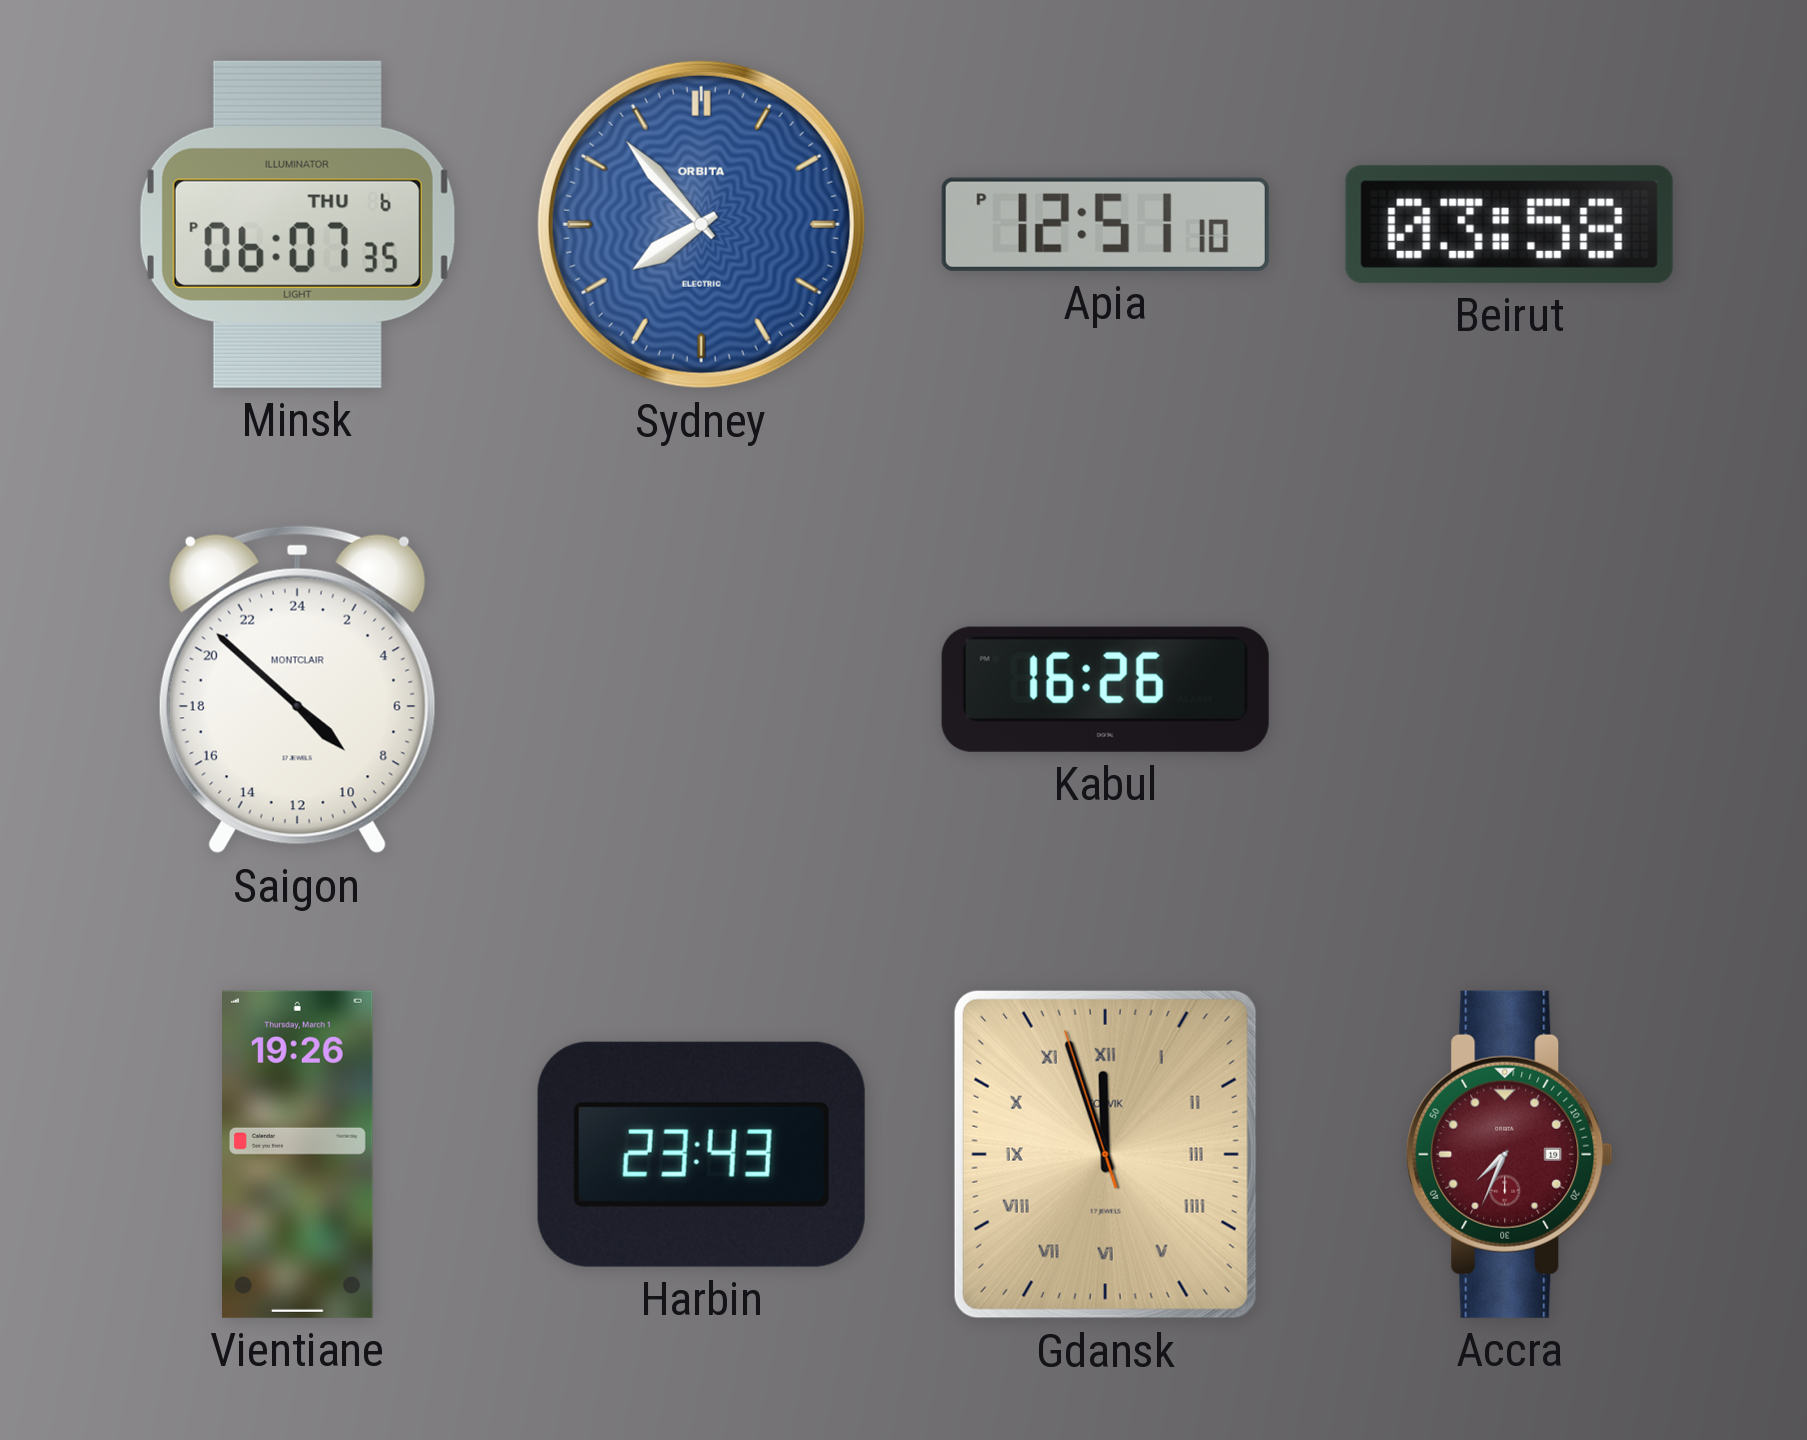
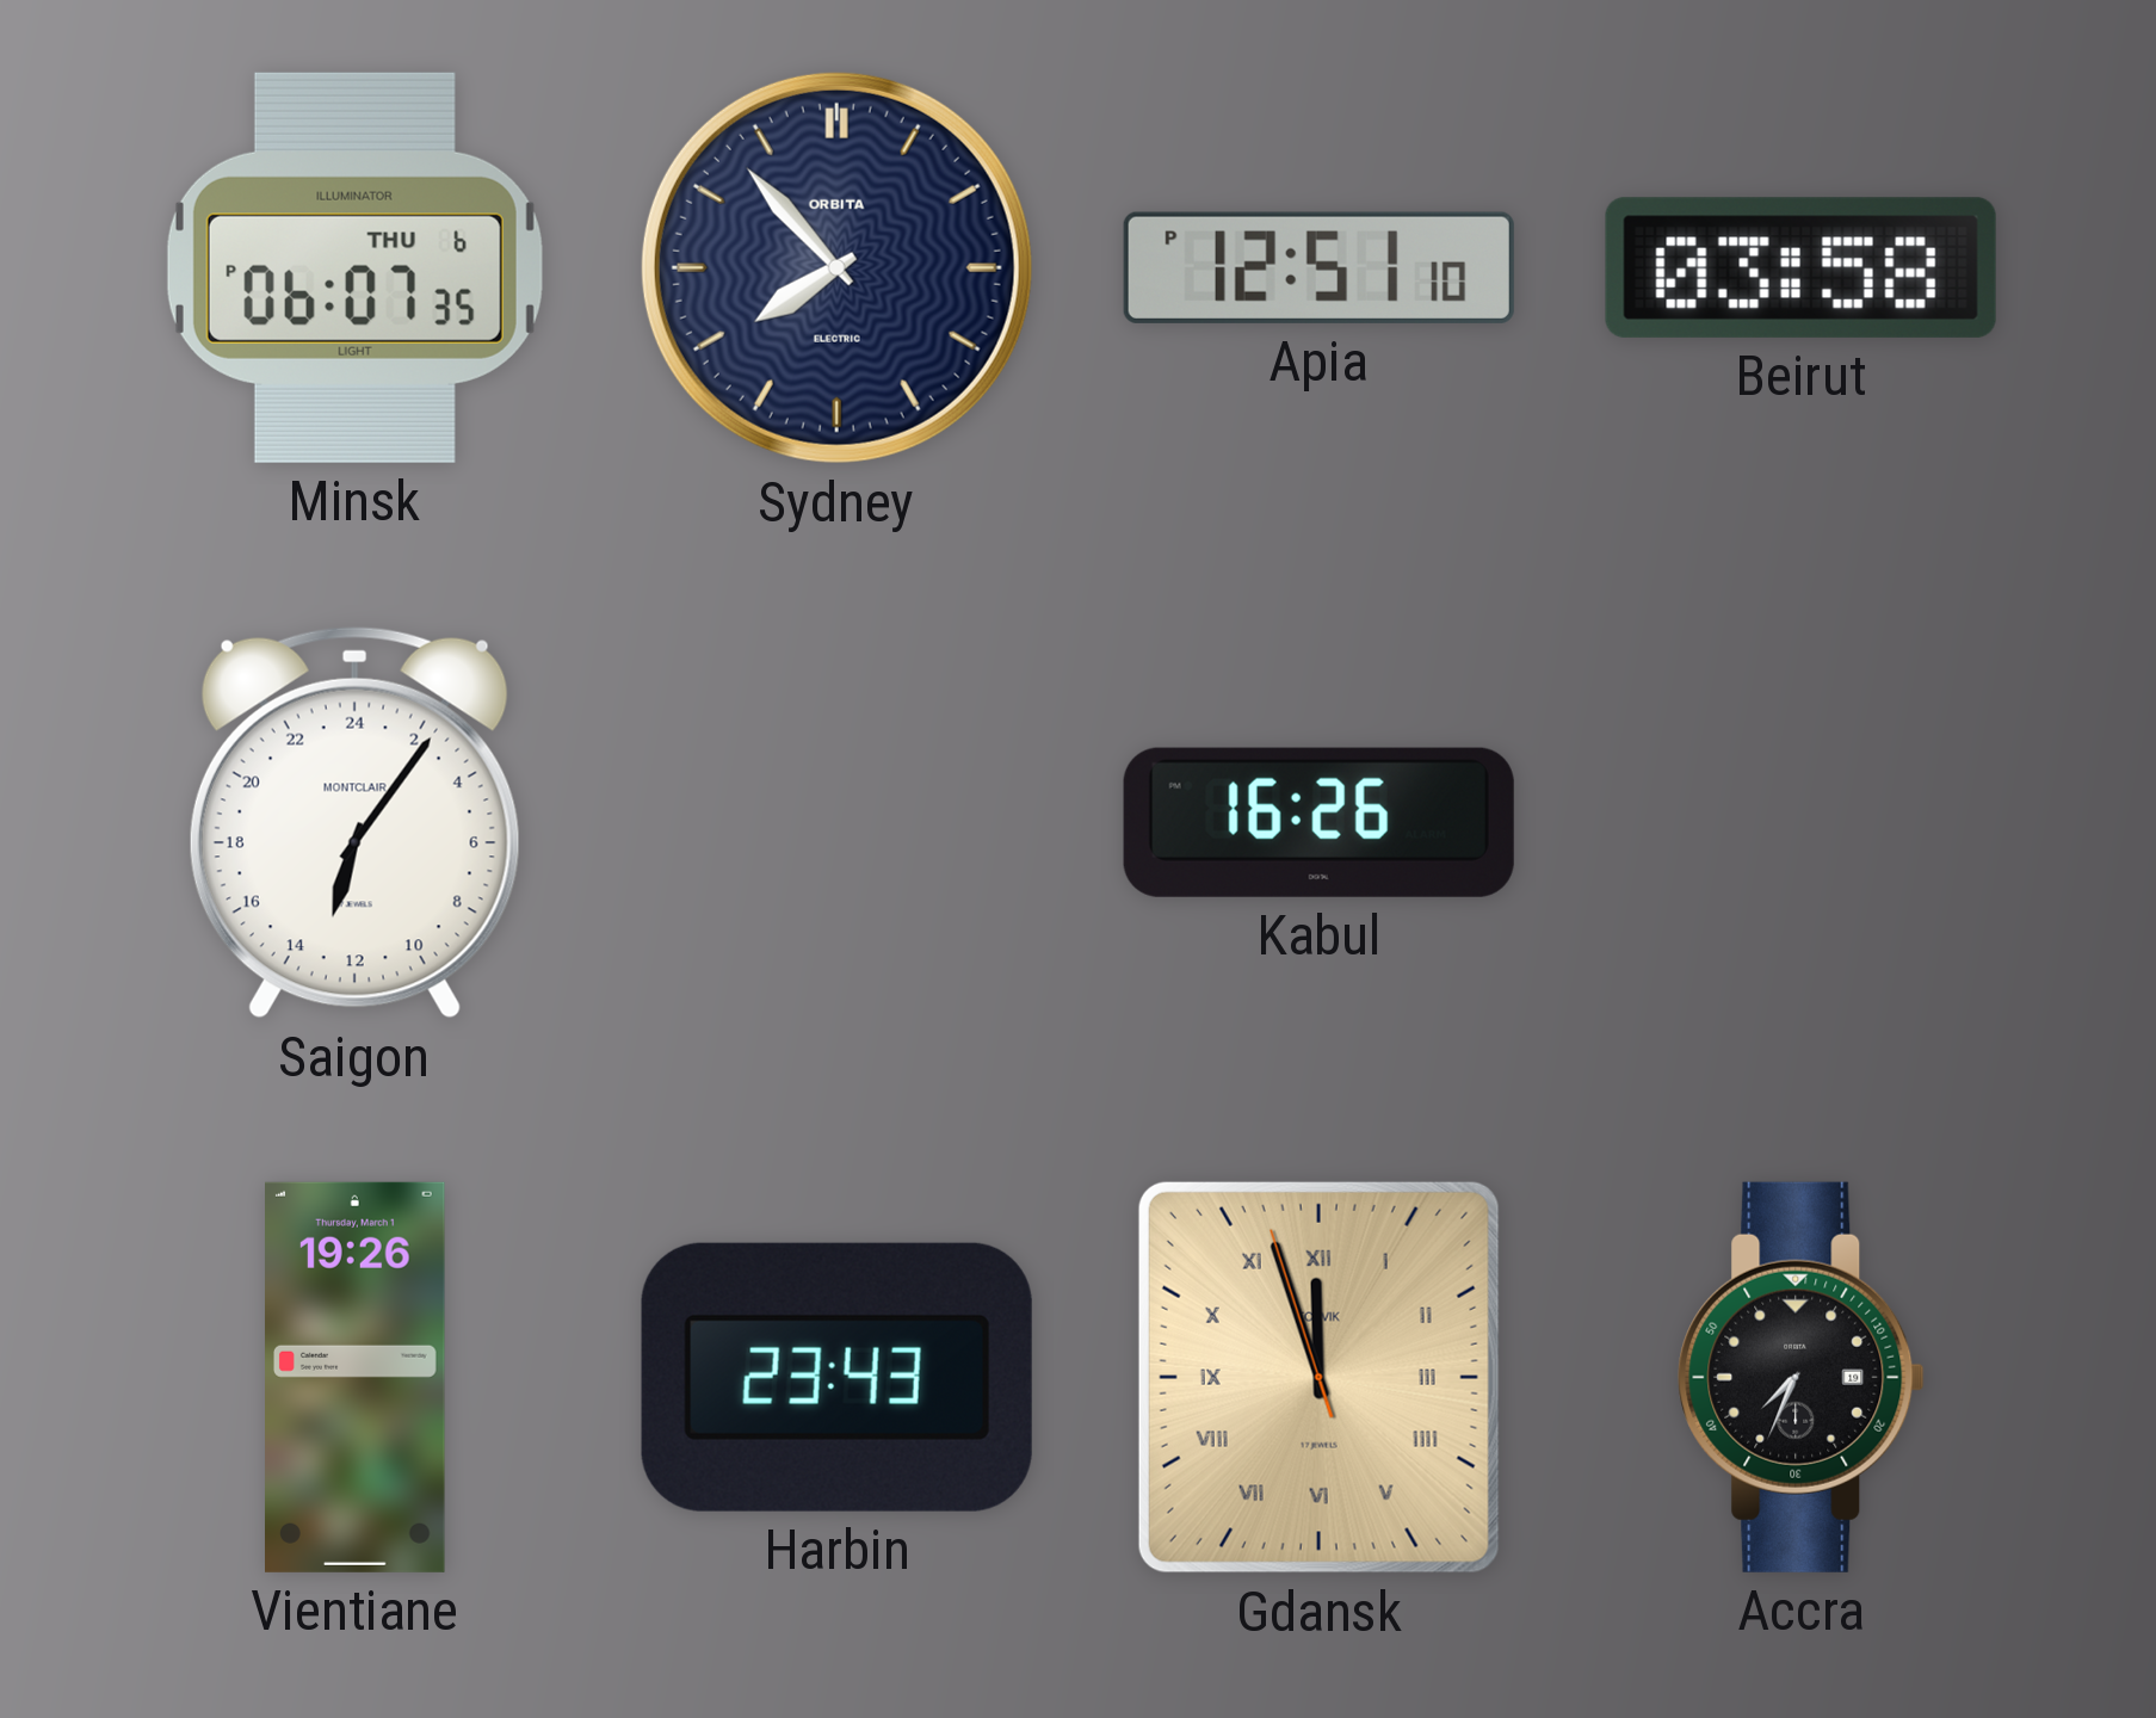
Sydney dial: blue -> navy
Saigon: 8:52 -> 13:06
Accra dial: burgundy -> black
